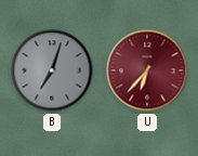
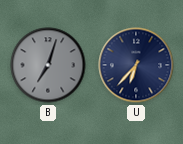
U dial: burgundy -> navy
